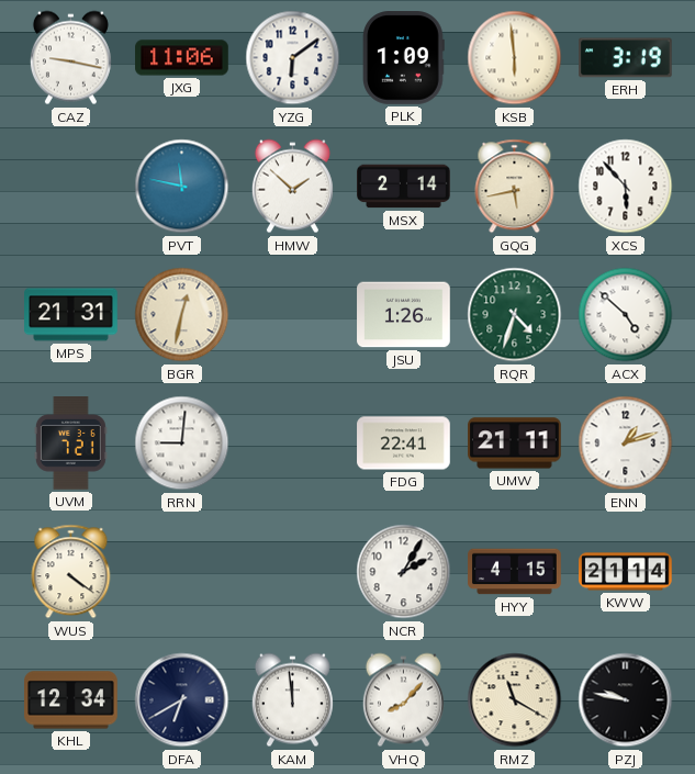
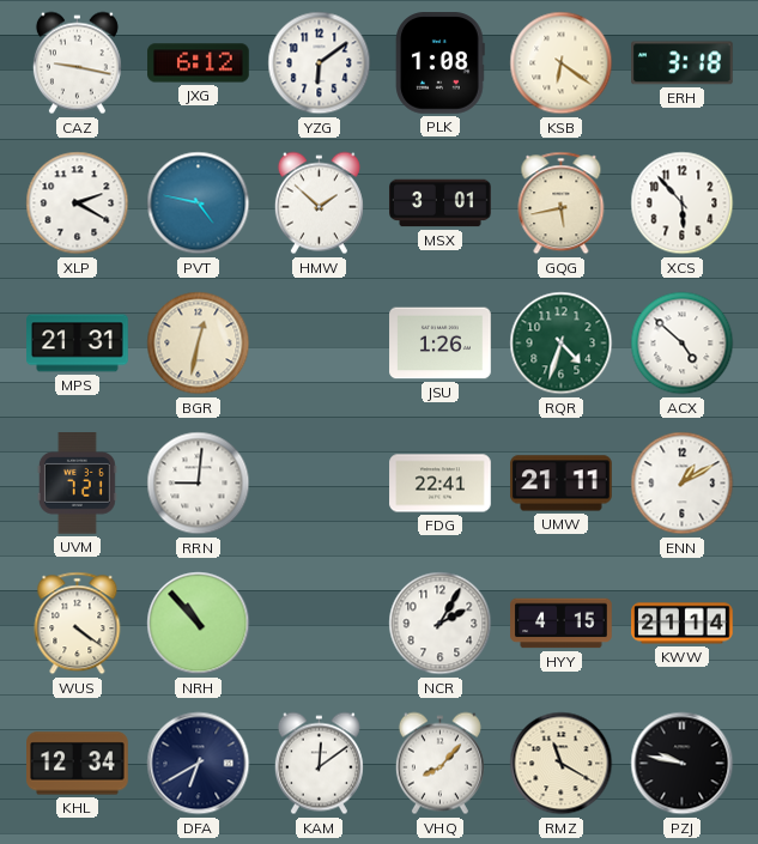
JXG: 11:06 -> 6:12
PLK: 1:09 -> 1:08
KSB: 5:59 -> 6:21
ERH: 3:19 -> 3:18
XLP: none -> 2:20
PVT: 11:47 -> 4:47
MSX: 2:14 -> 3:01
ENN: 1:12 -> 1:10
NRH: none -> 10:53
KAM: 11:59 -> 12:09
